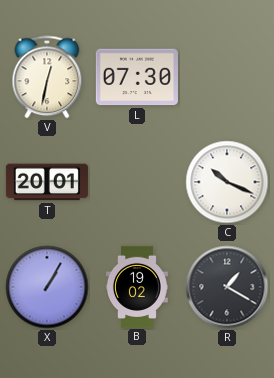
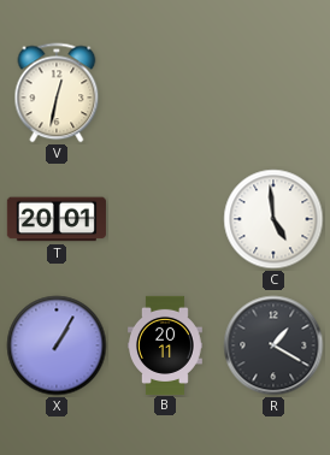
L: 07:30 -> none
C: 10:19 -> 4:59
B: 19:02 -> 20:11
